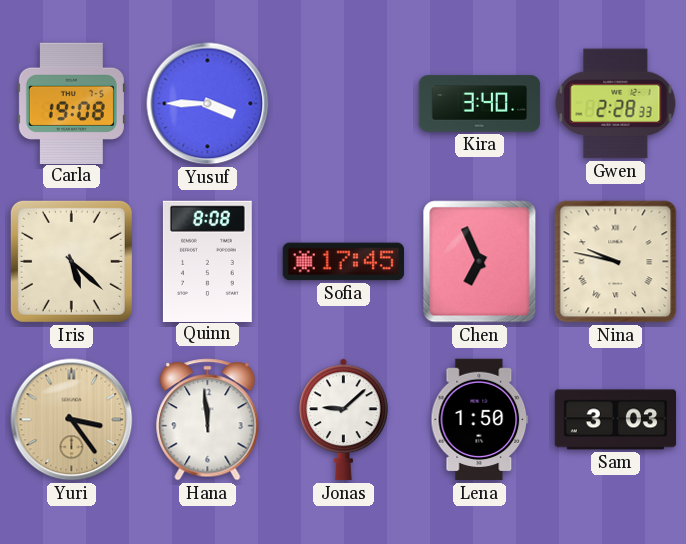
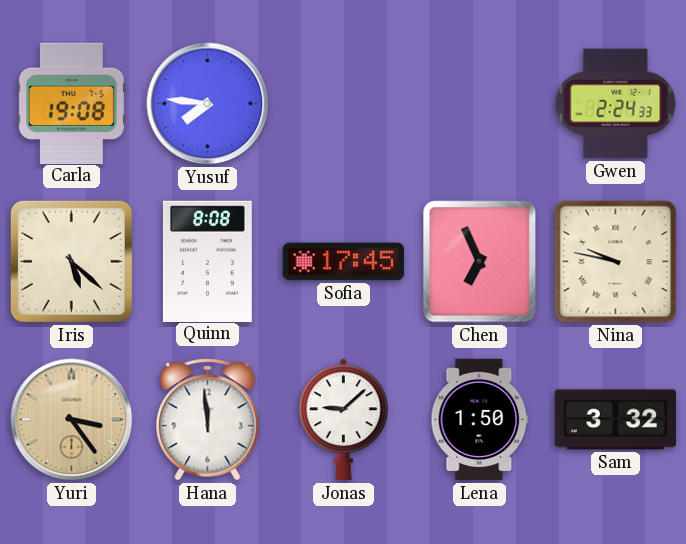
Yusuf: 3:45 -> 7:46
Kira: 3:40 -> none
Gwen: 2:28 -> 2:24
Sam: 3:03 -> 3:32
